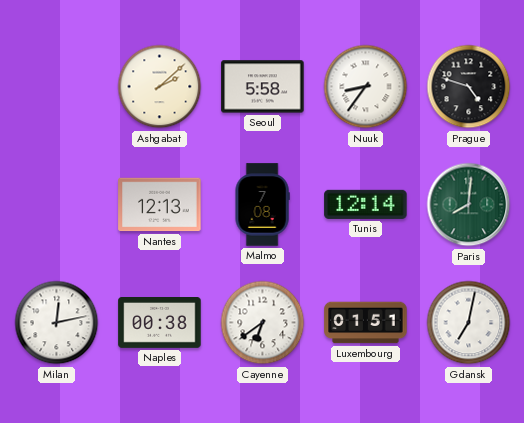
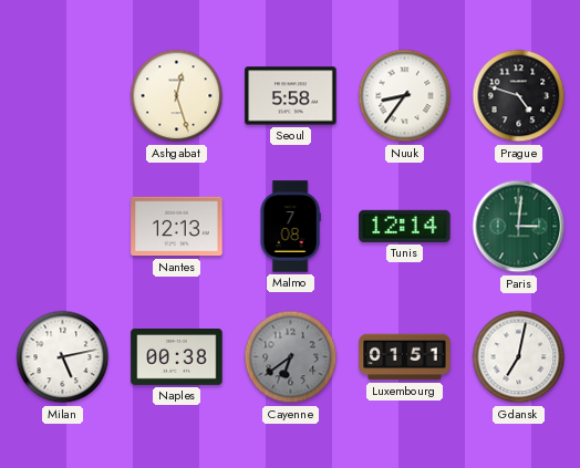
Ashgabat: 2:08 -> 12:27
Paris: 8:01 -> 3:01
Milan: 12:13 -> 5:13
Cayenne dial: white -> grey
